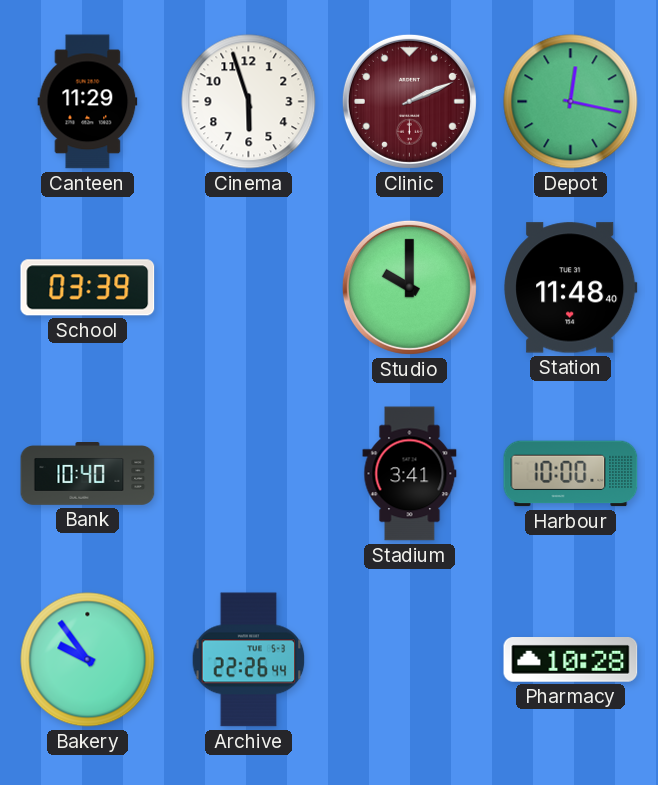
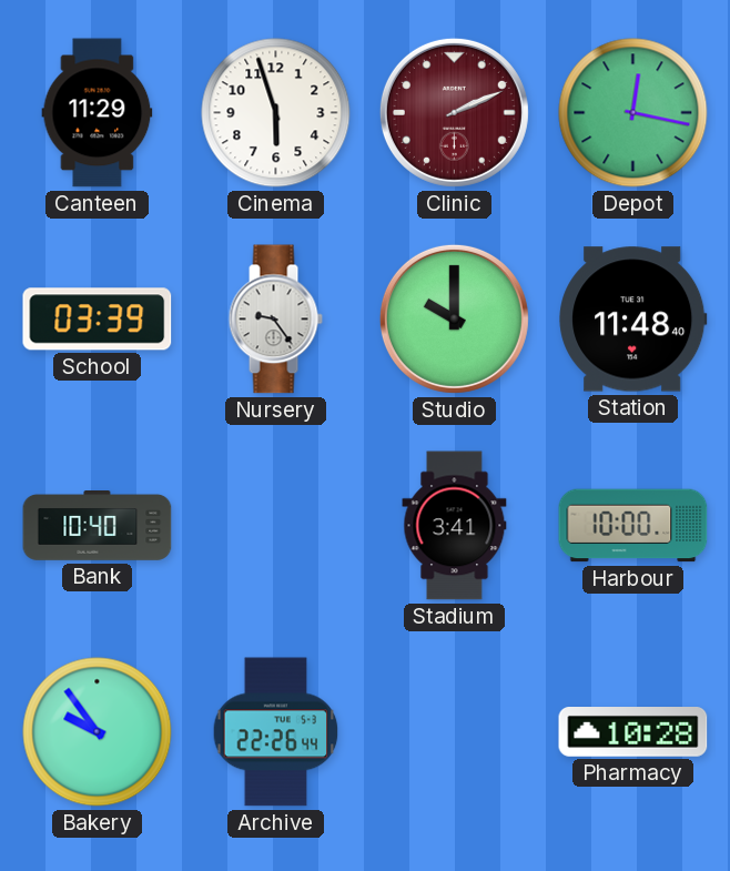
Nursery: none -> 9:24
